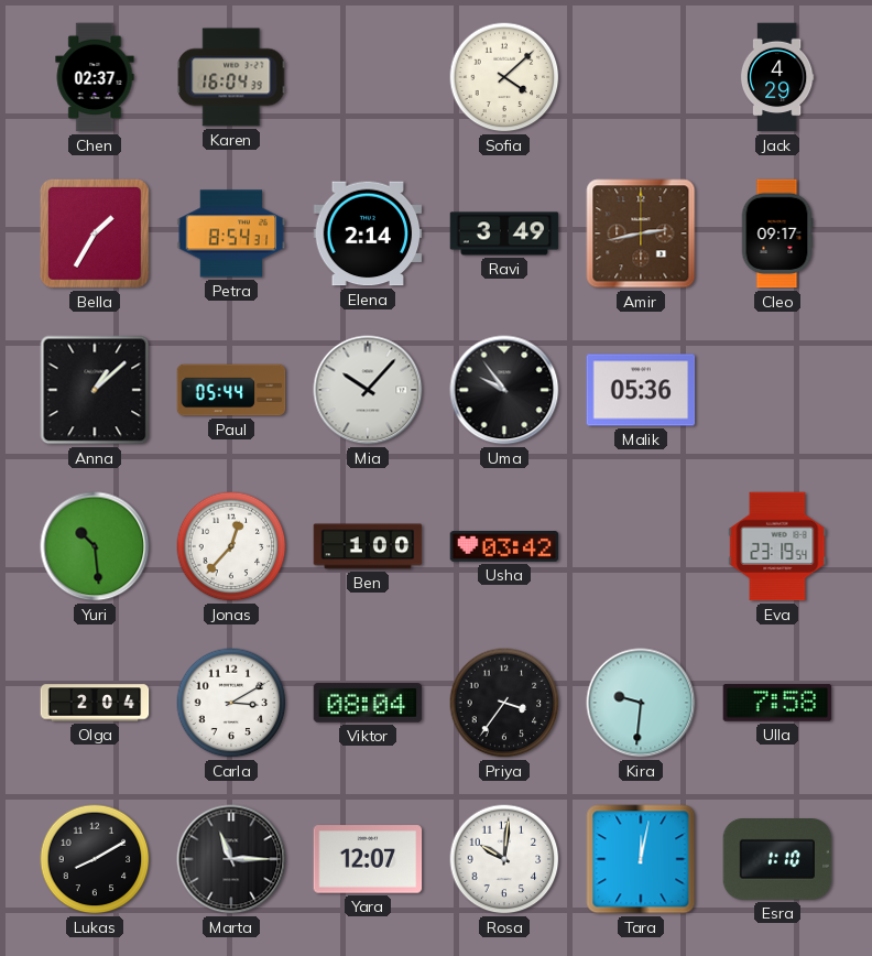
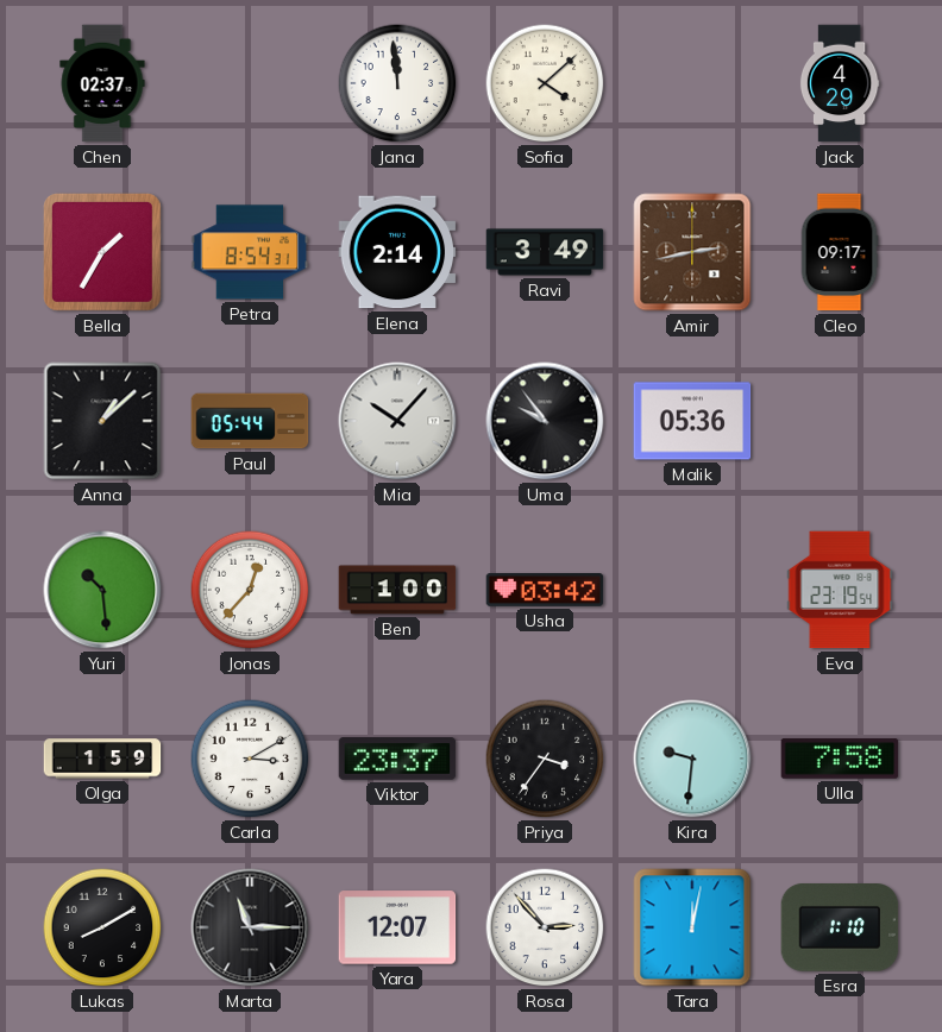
Karen: 16:04 -> none
Jana: none -> 11:59
Olga: 2:04 -> 1:59
Viktor: 08:04 -> 23:37
Rosa: 10:01 -> 2:53
